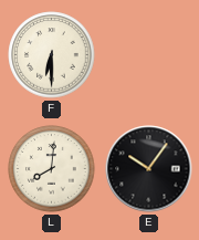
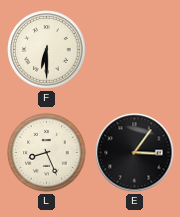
L: 8:01 -> 8:26
E: 10:06 -> 3:06
